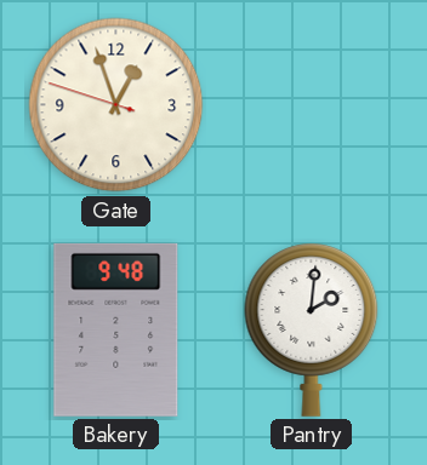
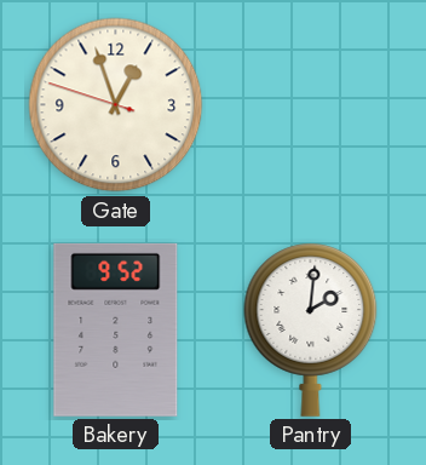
Bakery: 9:48 -> 9:52
